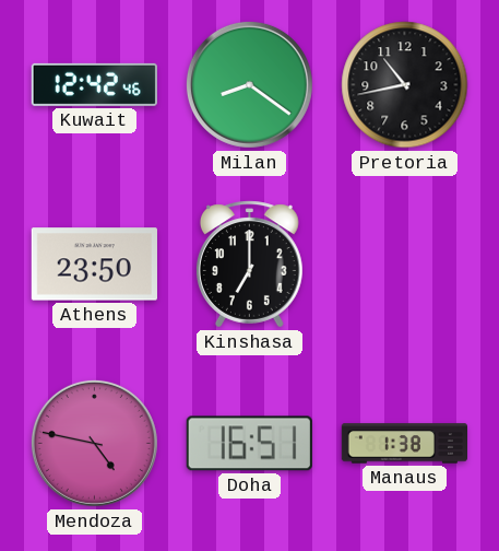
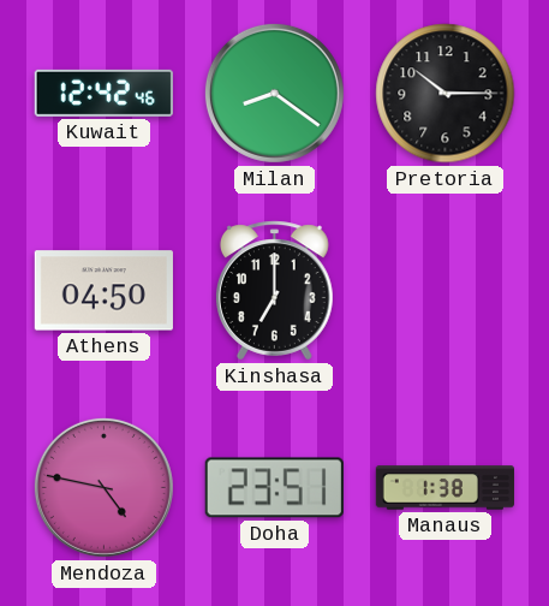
Pretoria: 10:43 -> 10:15
Athens: 23:50 -> 04:50
Doha: 16:51 -> 23:51
